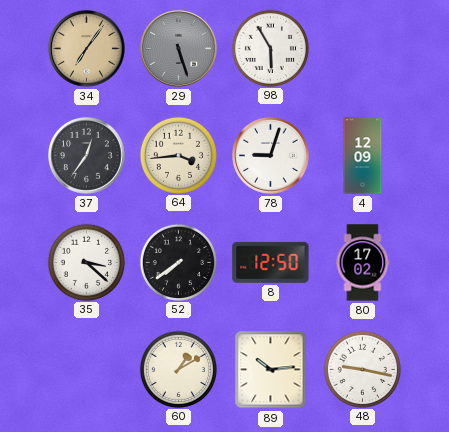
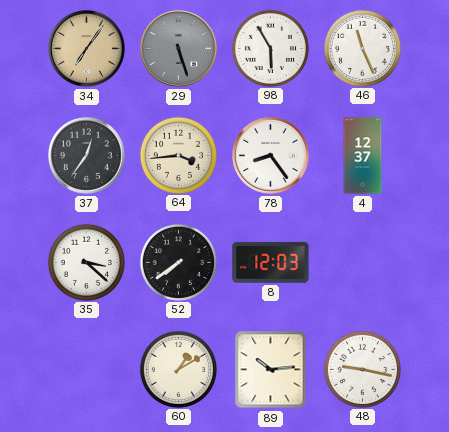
46: none -> 11:26
78: 9:03 -> 8:24
4: 12:09 -> 12:37
8: 12:50 -> 12:03
80: 17:02 -> none
